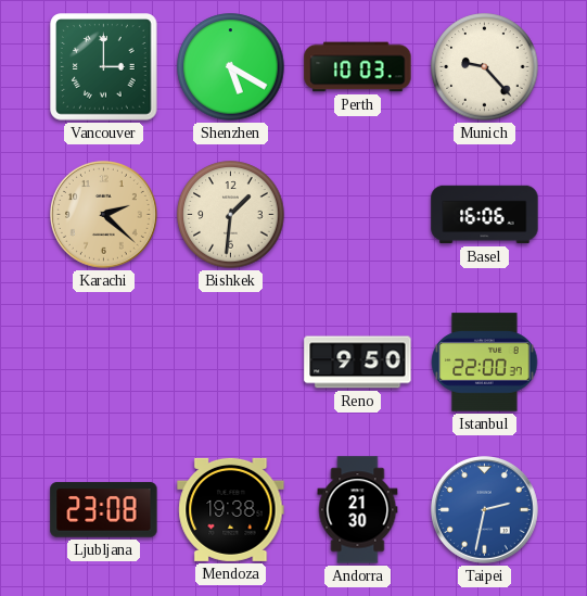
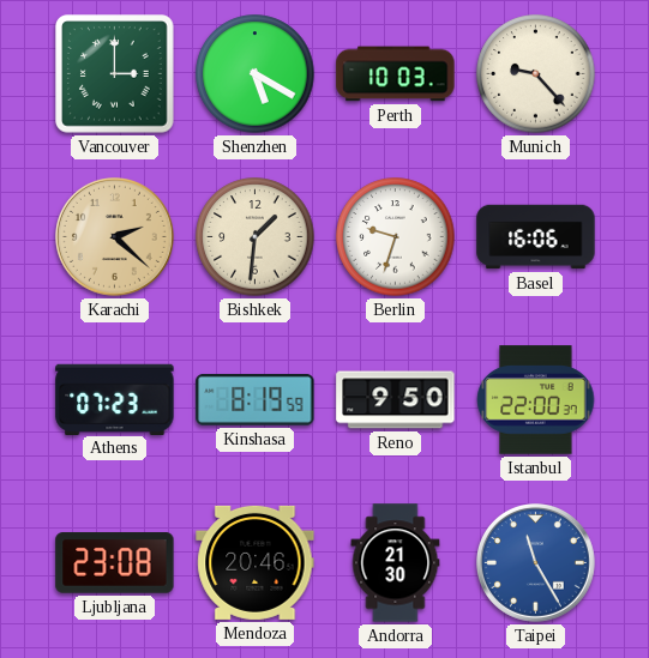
Berlin: none -> 9:33
Athens: none -> 07:23
Kinshasa: none -> 8:19
Mendoza: 19:38 -> 20:46
Taipei: 2:32 -> 11:25
